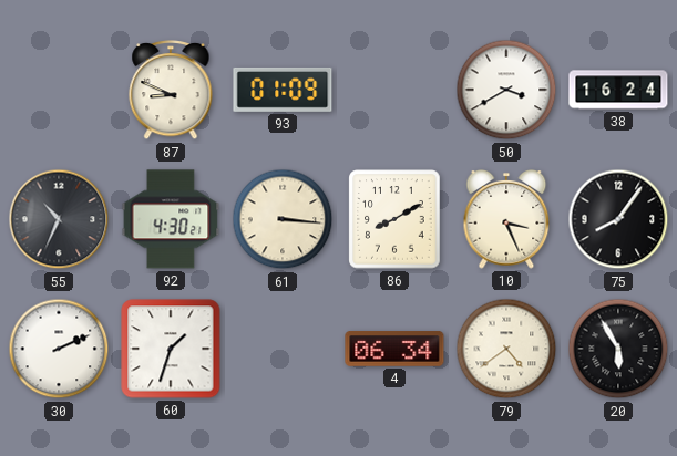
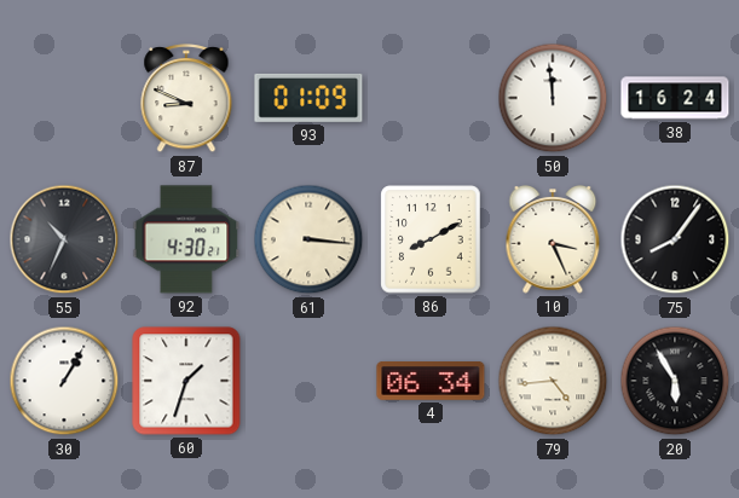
50: 3:40 -> 11:59
30: 2:11 -> 1:05
79: 4:39 -> 4:44
